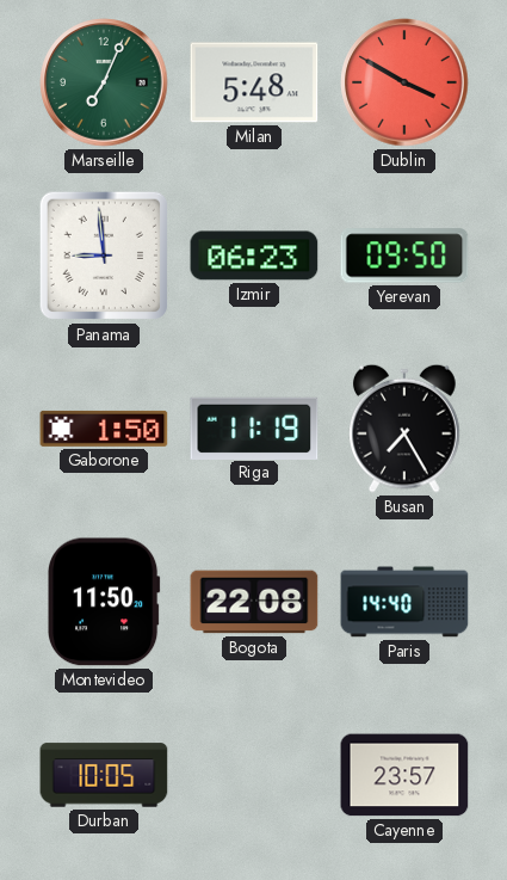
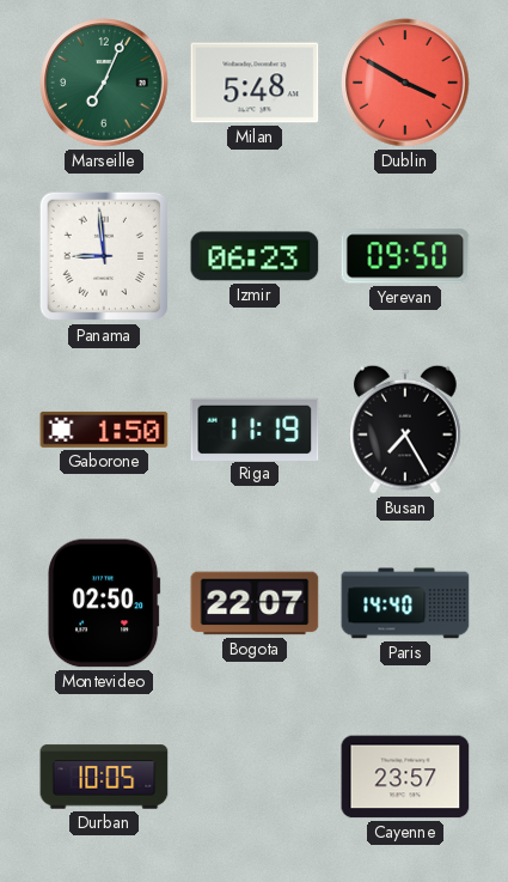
Montevideo: 11:50 -> 02:50
Bogota: 22:08 -> 22:07
